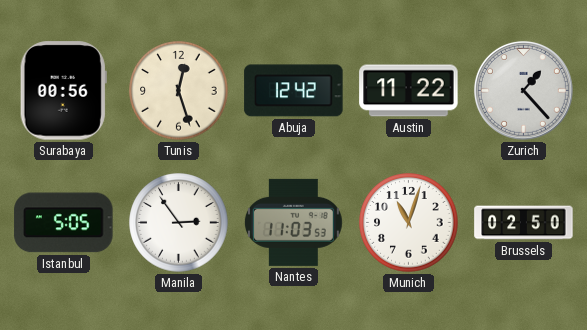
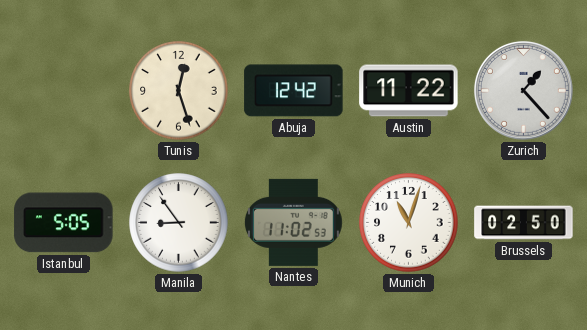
Surabaya: 00:56 -> none
Manila: 2:54 -> 8:54
Nantes: 11:03 -> 11:02
